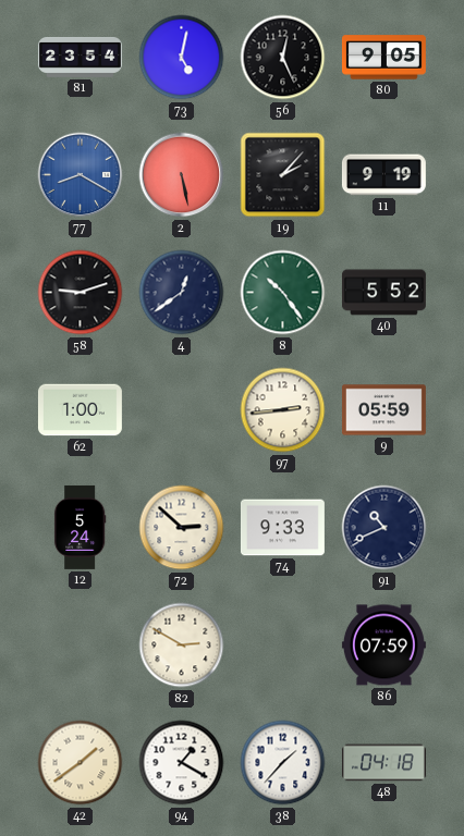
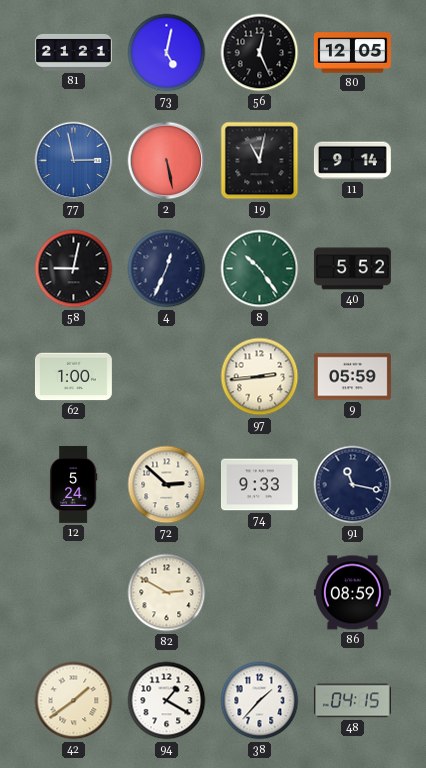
81: 23:54 -> 21:21
80: 9:05 -> 12:05
77: 8:20 -> 2:58
19: 2:07 -> 11:02
11: 9:19 -> 9:14
58: 9:12 -> 9:02
4: 12:39 -> 12:34
91: 10:41 -> 11:17
86: 07:59 -> 08:59
48: 04:18 -> 04:15
